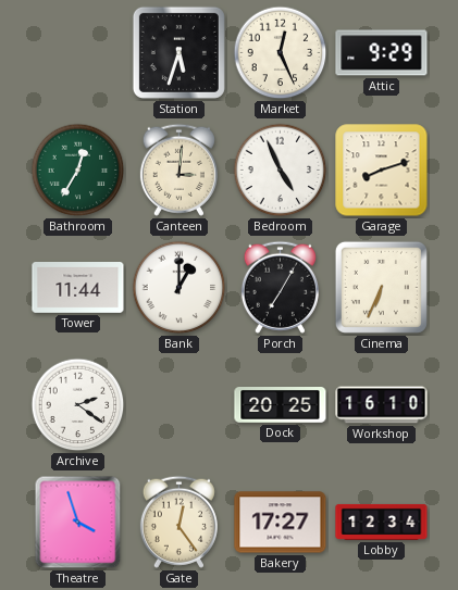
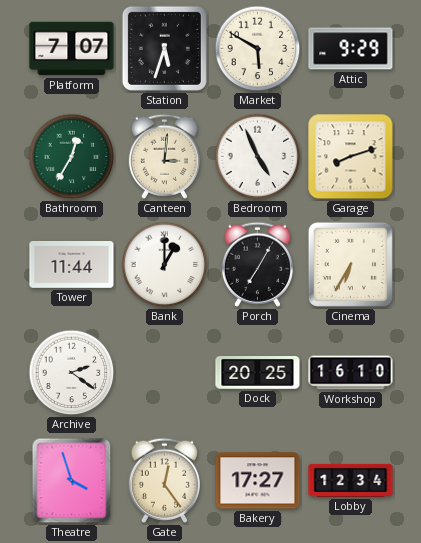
Platform: none -> 7:07
Market: 12:26 -> 5:50
Cinema: 6:34 -> 6:35
